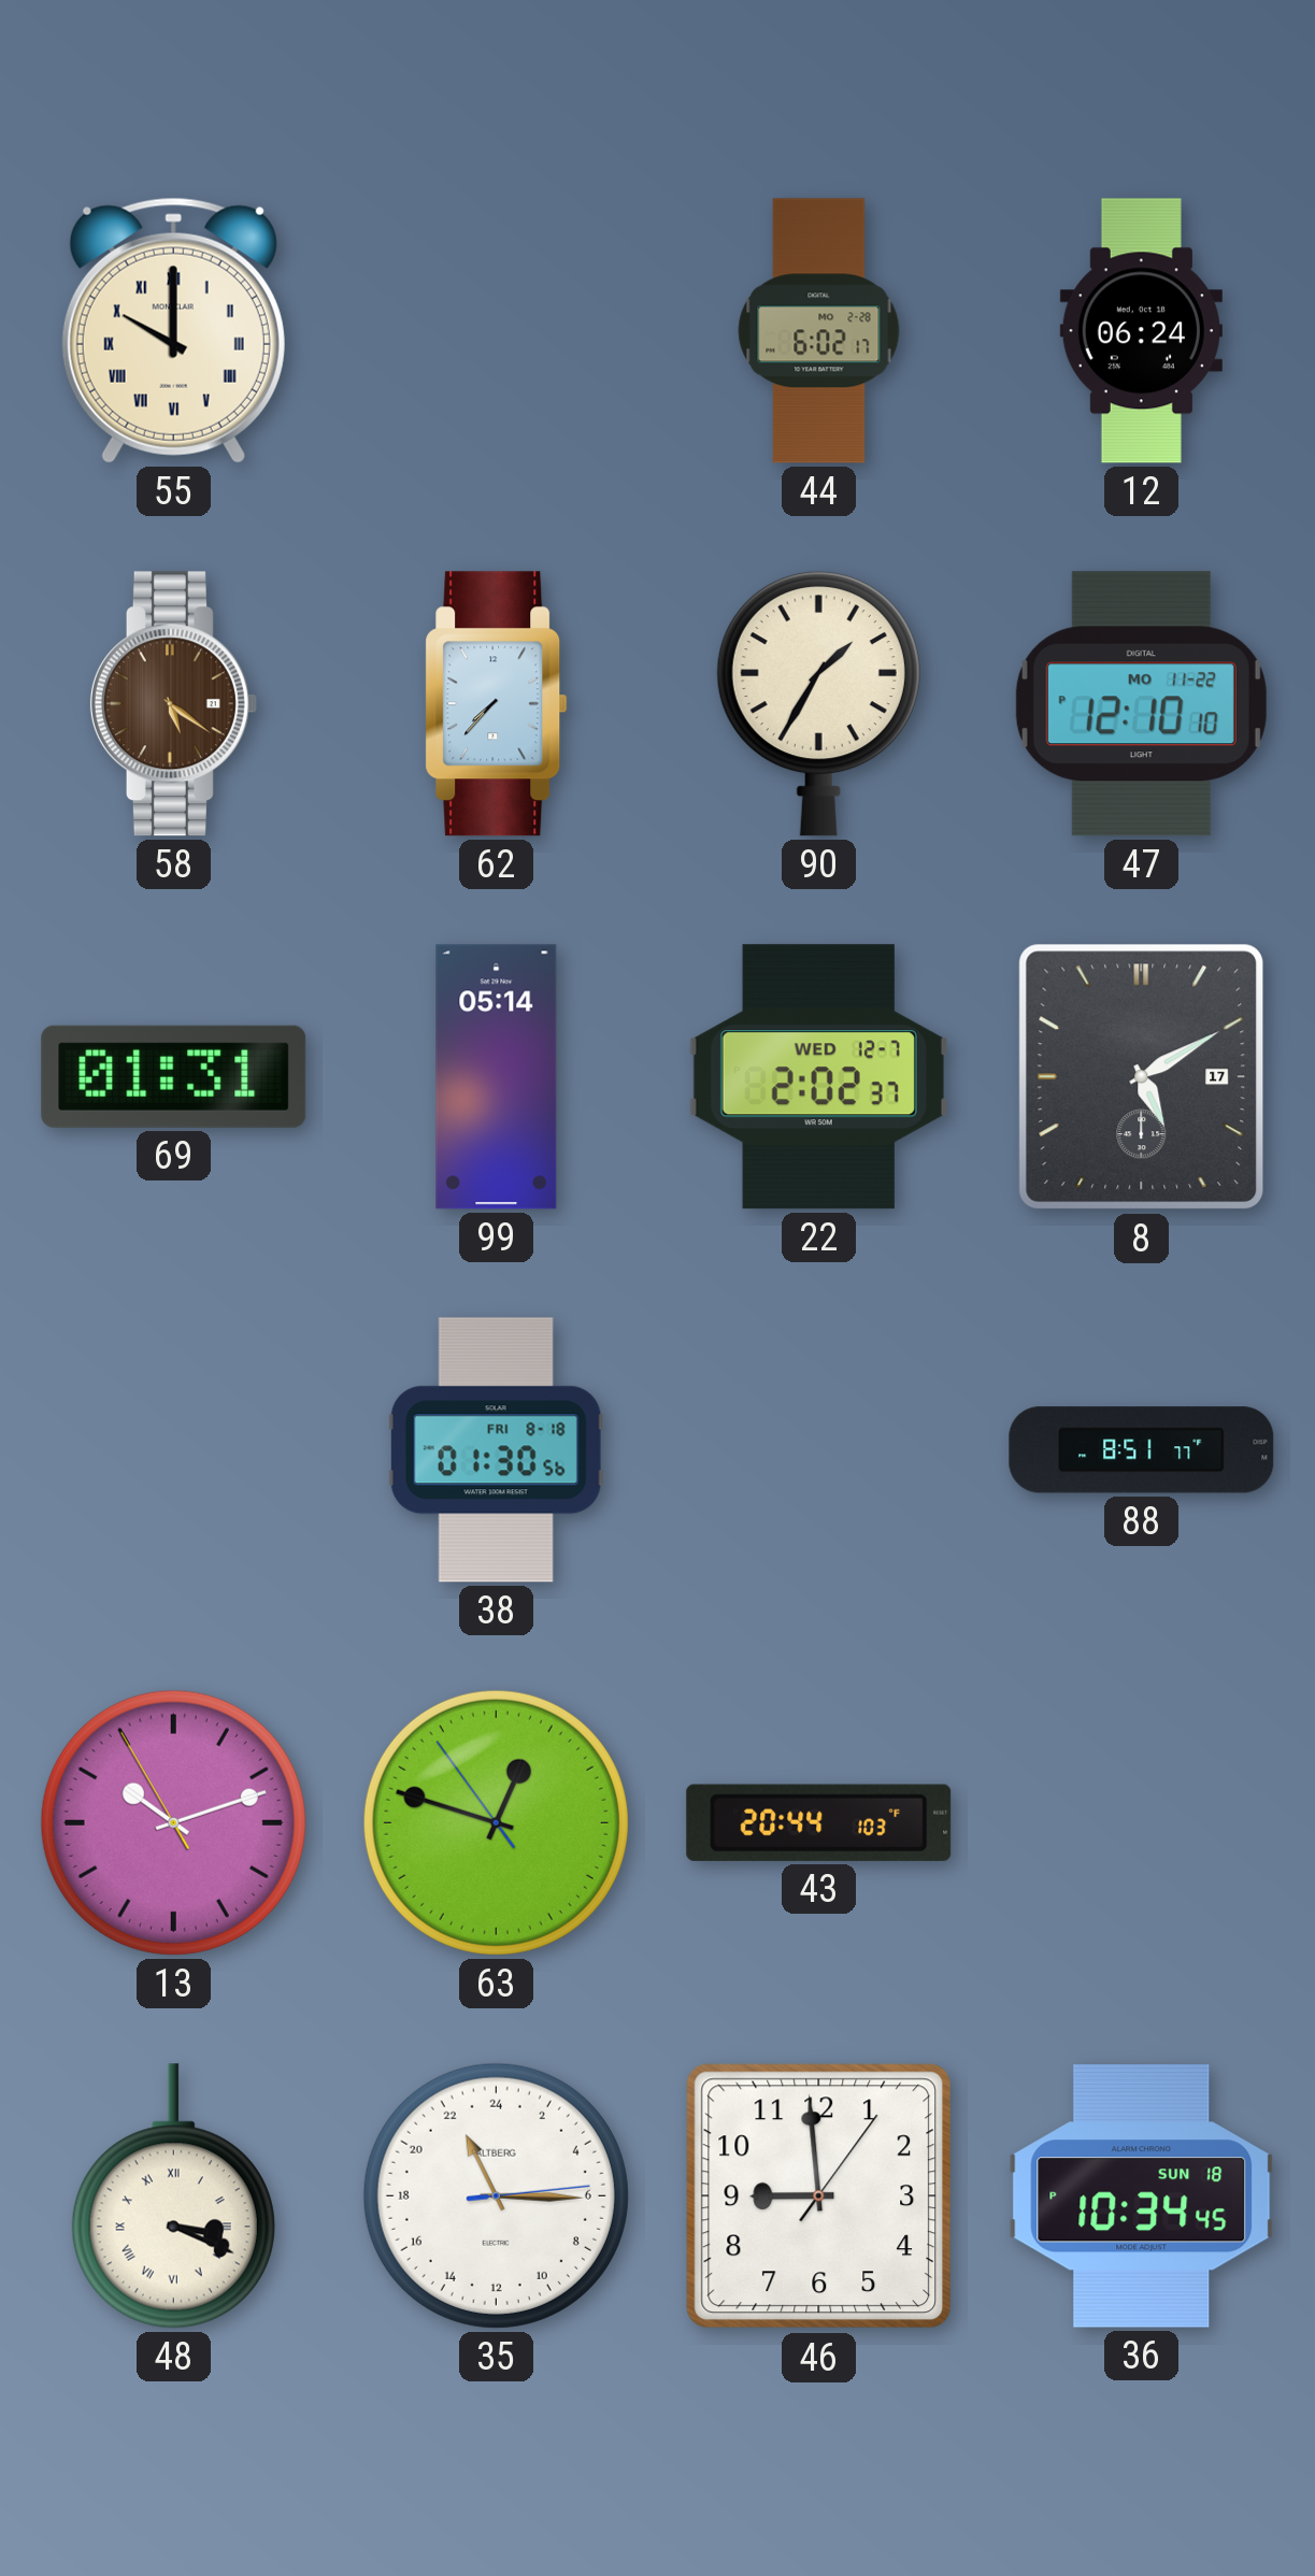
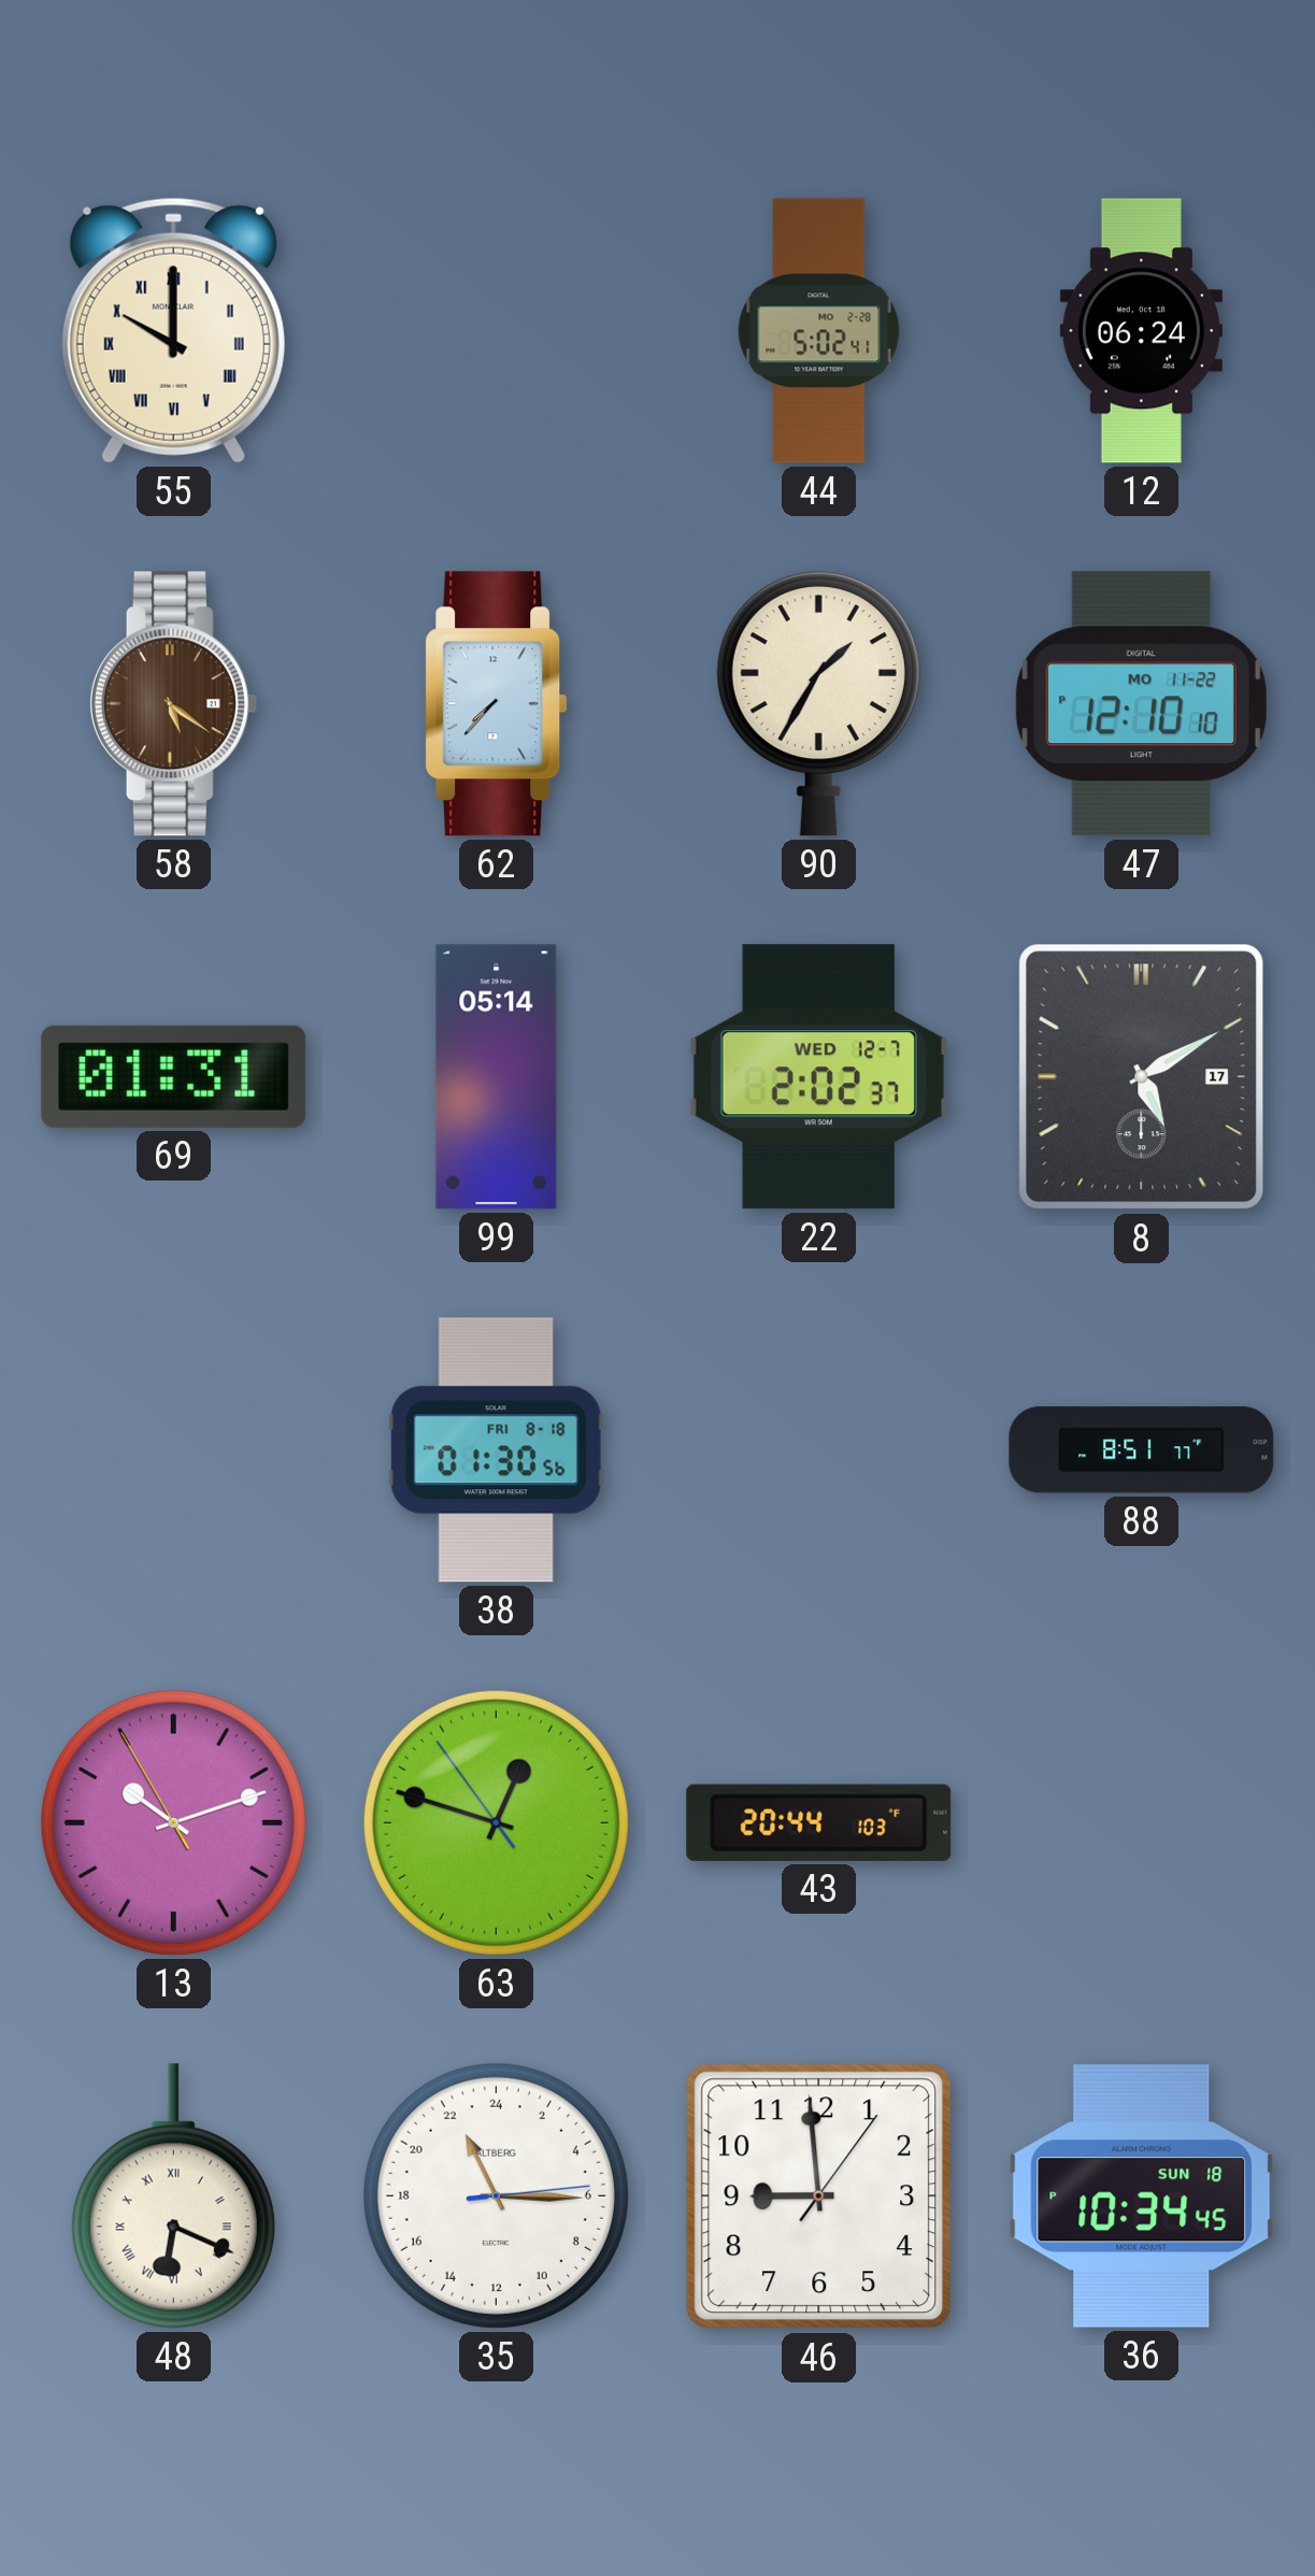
44: 6:02 -> 5:02
48: 3:19 -> 6:19
